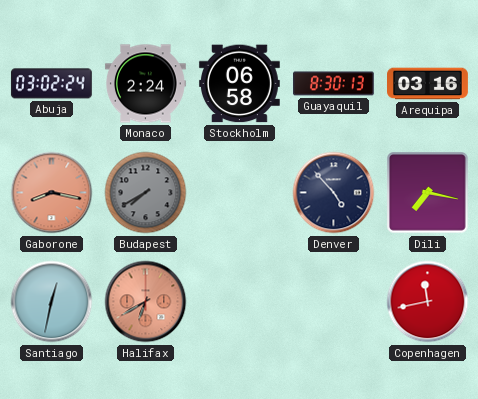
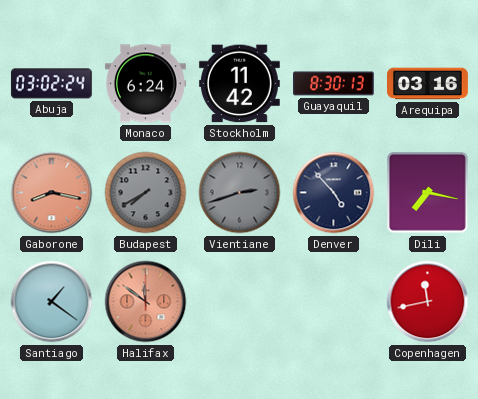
Monaco: 2:24 -> 6:24
Stockholm: 06:58 -> 11:42
Vientiane: none -> 2:42
Santiago: 12:32 -> 1:21
Halifax: 6:40 -> 11:51
